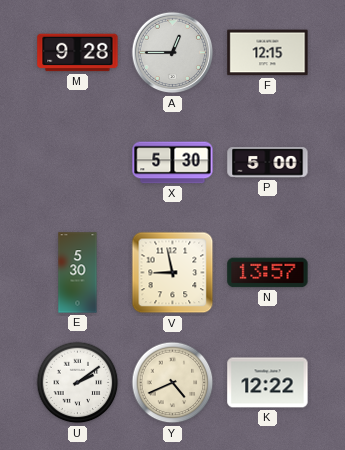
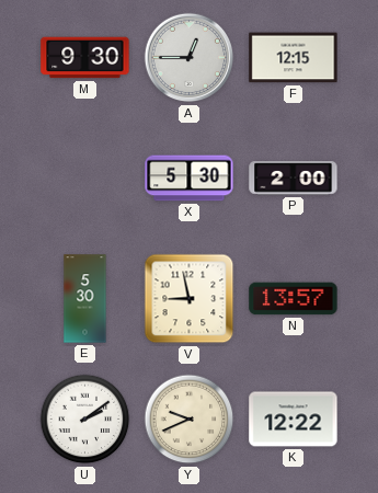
M: 9:28 -> 9:30
P: 5:00 -> 2:00
Y: 4:41 -> 9:41
